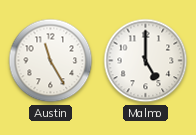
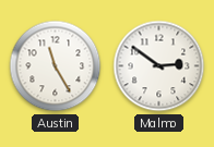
Malmo: 5:00 -> 2:51
